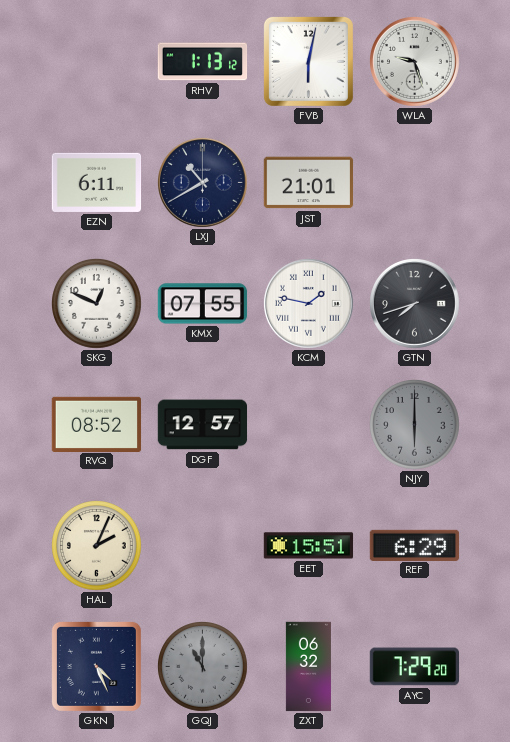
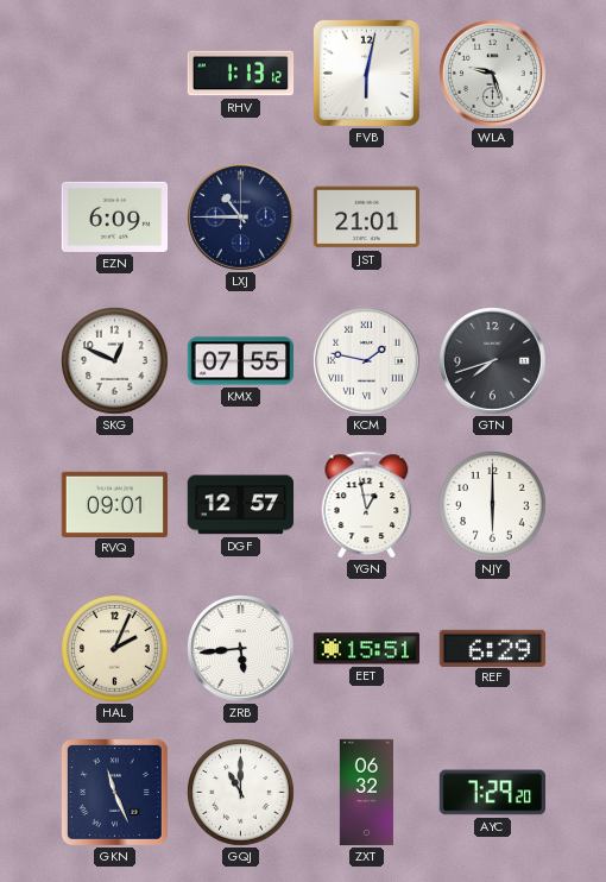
EZN: 6:11 -> 6:09
LXJ: 10:40 -> 10:45
RVQ: 08:52 -> 09:01
YGN: none -> 12:58
NJY dial: grey -> white
ZRB: none -> 5:44
GKN: 4:26 -> 11:26
GQJ dial: grey -> white
